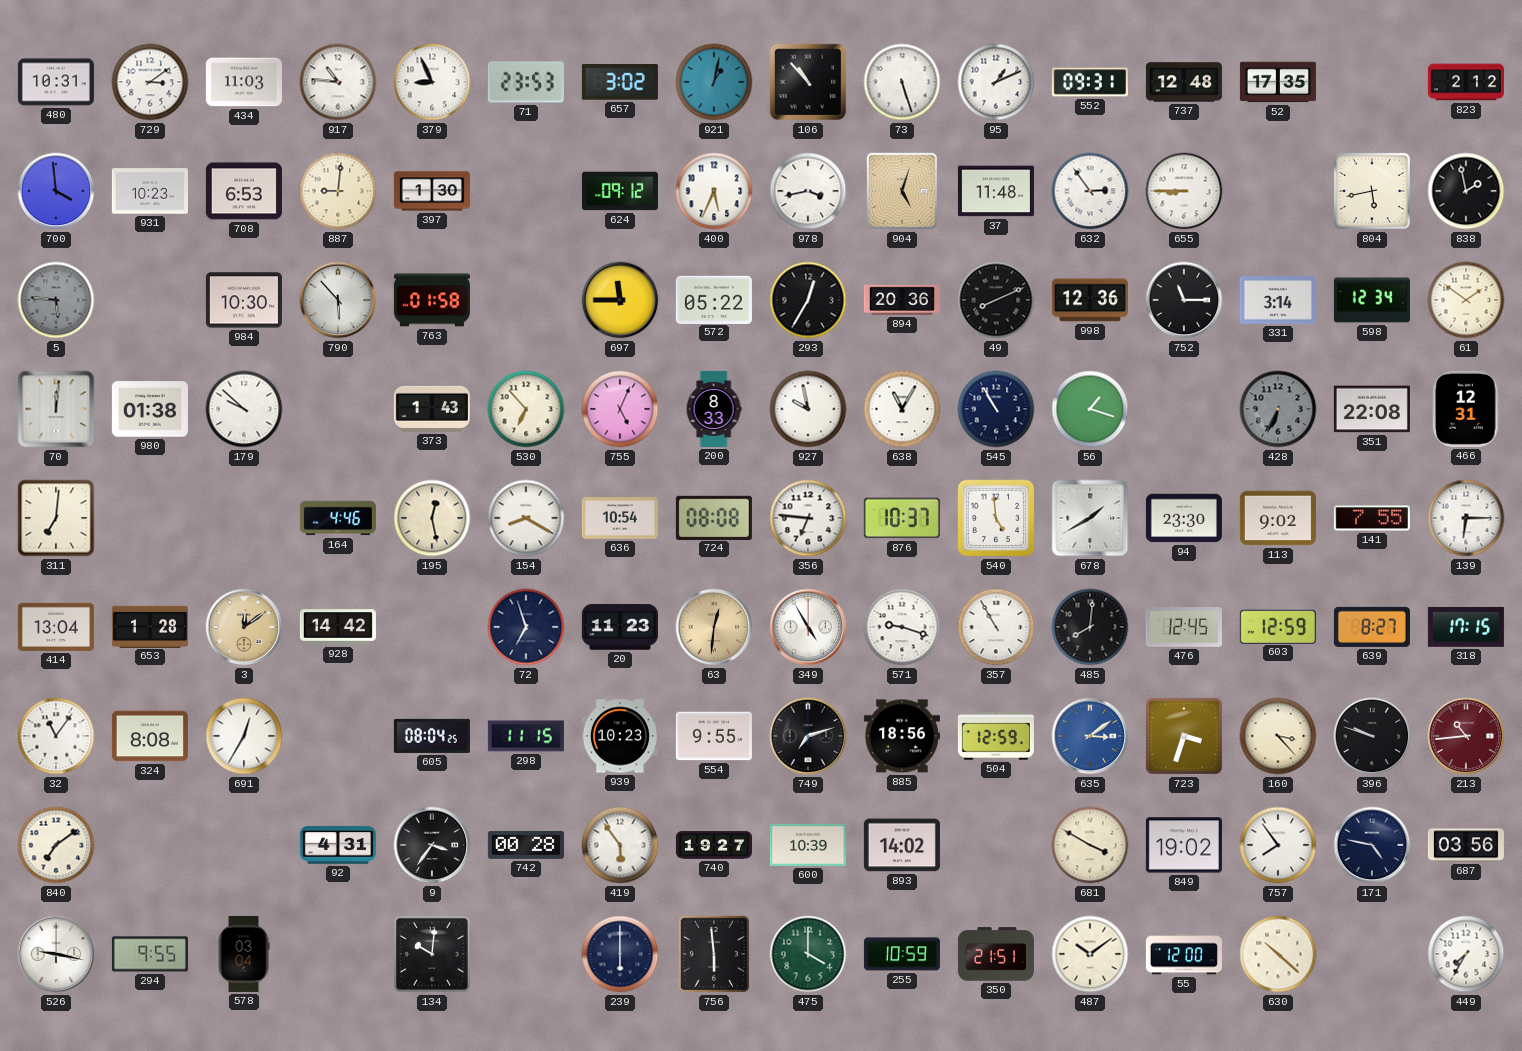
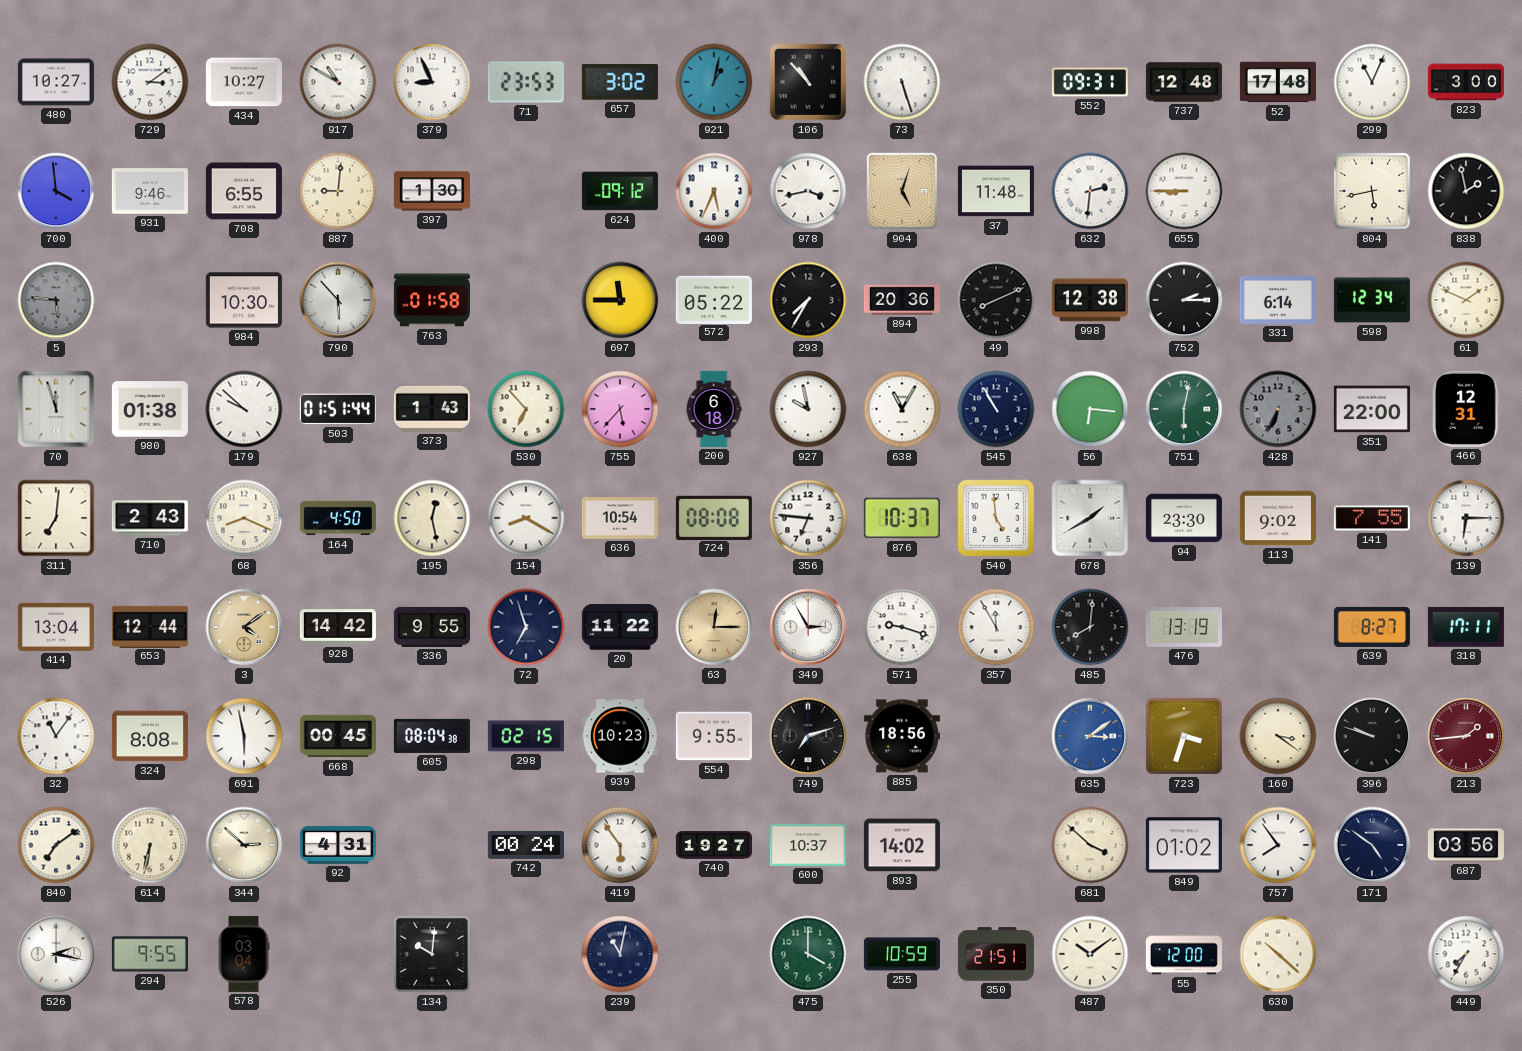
480: 10:31 -> 10:27
434: 11:03 -> 10:27
917: 10:46 -> 10:50
95: 1:11 -> none
52: 17:35 -> 17:48
299: none -> 11:04
823: 2:12 -> 3:00
931: 10:23 -> 9:46
708: 6:53 -> 6:55
632: 2:54 -> 2:31
293: 12:35 -> 7:35
998: 12:36 -> 12:38
752: 11:15 -> 2:15
331: 3:14 -> 6:14
61: 1:51 -> 1:49
70: 12:01 -> 11:57
503: none -> 01:51
755: 5:04 -> 5:37
200: 8:33 -> 6:18
56: 1:18 -> 6:16
751: none -> 6:02
351: 22:08 -> 22:00
710: none -> 2:43
68: none -> 8:19
164: 4:46 -> 4:50
653: 1:28 -> 12:44
3: 12:09 -> 4:09
336: none -> 9:55
20: 11:23 -> 11:22
63: 12:31 -> 12:15
349: 4:55 -> 2:55
357: 10:55 -> 11:55
476: 12:45 -> 13:19
603: 12:59 -> none
318: 17:15 -> 17:11
691: 12:35 -> 5:58
668: none -> 00:45
605: 08:04:25 -> 08:04:38
298: 11:15 -> 02:15
504: 12:59 -> none
160: 3:23 -> 3:21
213: 10:44 -> 1:44
614: none -> 6:32
344: none -> 2:52
9: 3:36 -> none
742: 00:28 -> 00:24
600: 10:39 -> 10:37
681: 3:50 -> 3:52
849: 19:02 -> 01:02
171: 4:47 -> 4:51
526: 9:17 -> 2:17
239: 6:00 -> 11:02
756: 5:59 -> none
